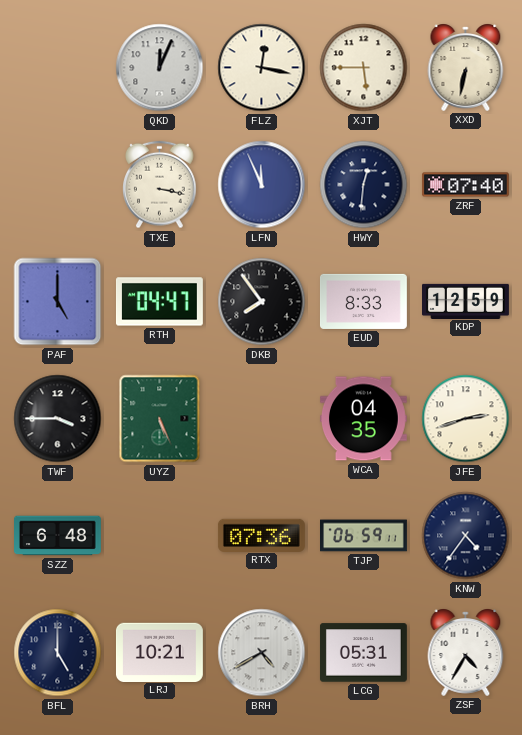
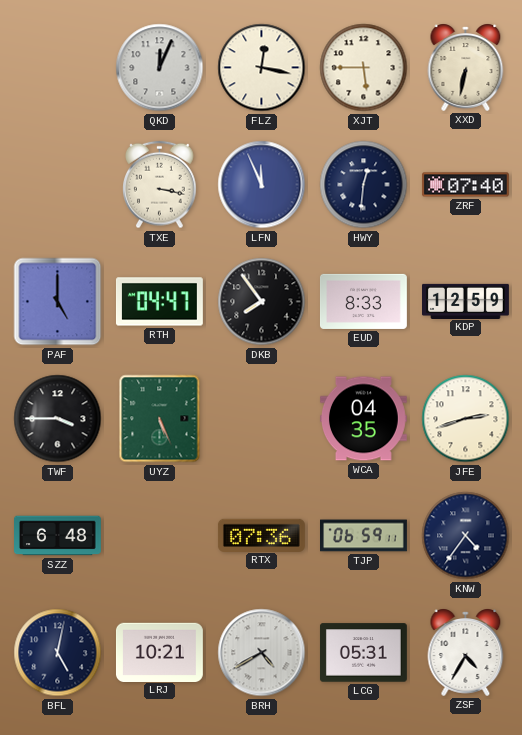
BFL: 5:00 -> 5:02
